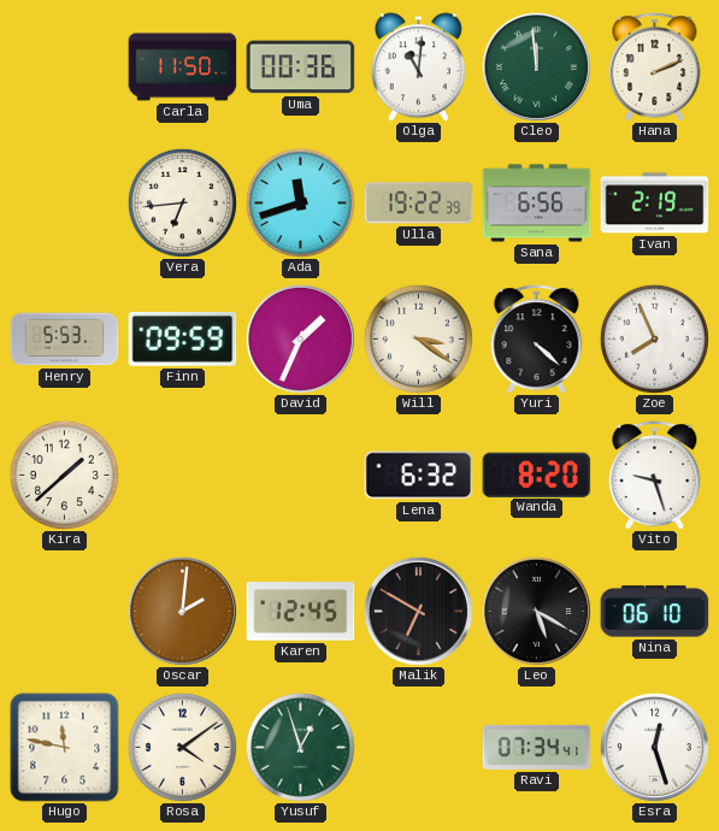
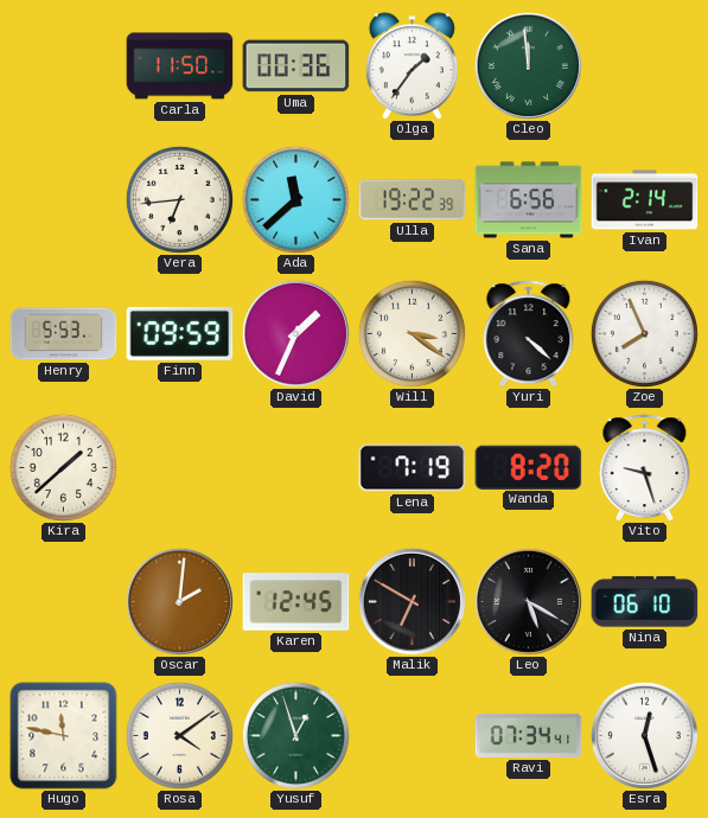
Olga: 11:01 -> 1:36
Hana: 2:11 -> none
Ada: 11:42 -> 11:38
Ivan: 2:19 -> 2:14
Lena: 6:32 -> 7:19
